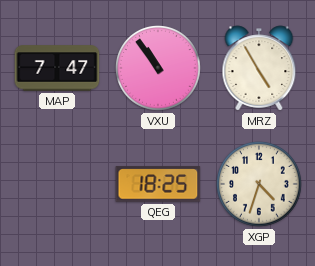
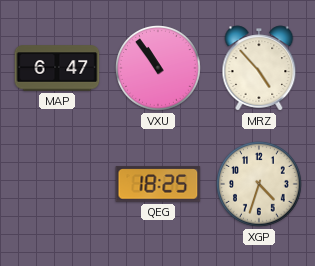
MAP: 7:47 -> 6:47
MRZ: 4:55 -> 4:53
